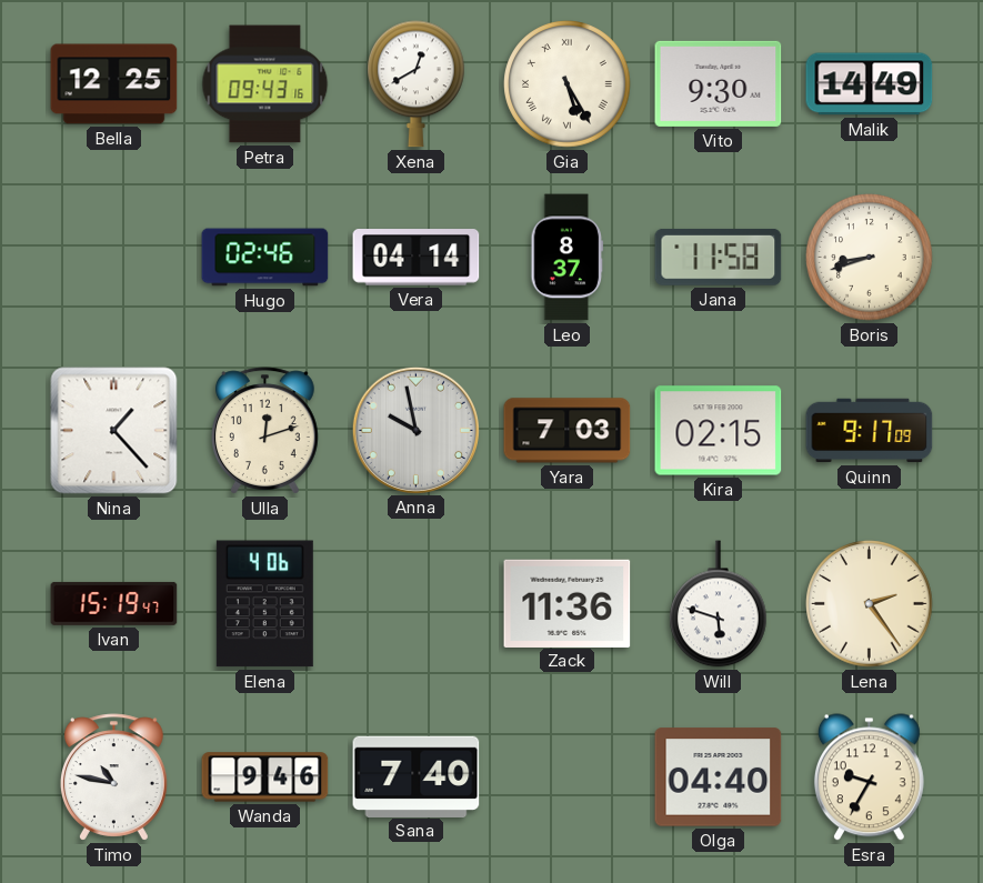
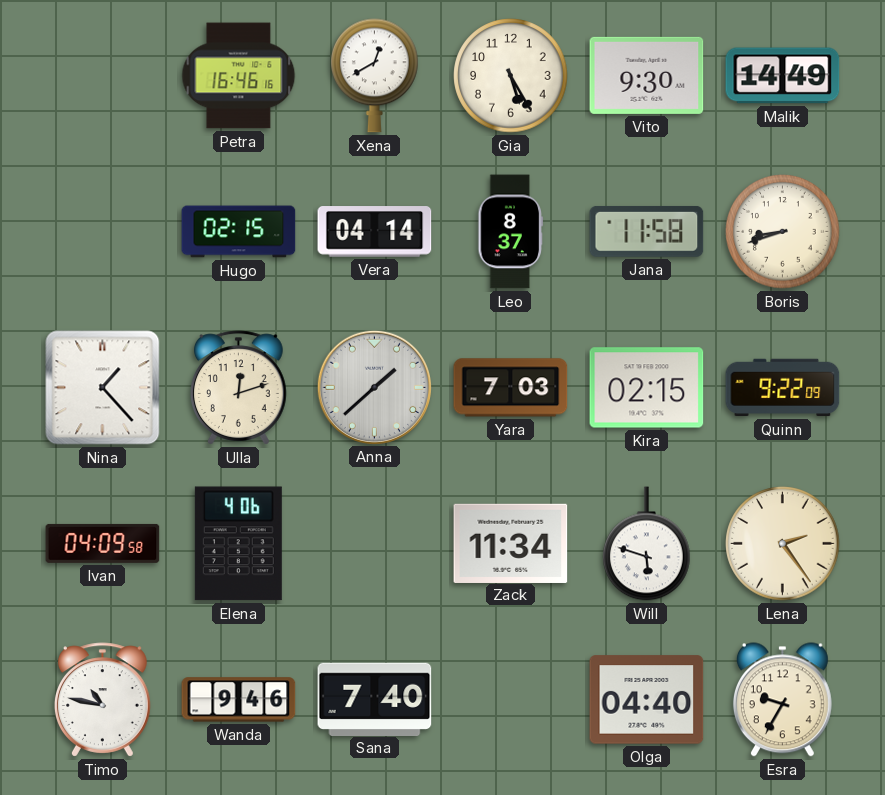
Bella: 12:25 -> none
Petra: 09:43 -> 16:46
Gia numerals: Roman -> Arabic
Hugo: 02:46 -> 02:15
Anna: 9:58 -> 1:38
Quinn: 9:17 -> 9:22
Ivan: 15:19 -> 04:09
Zack: 11:36 -> 11:34
